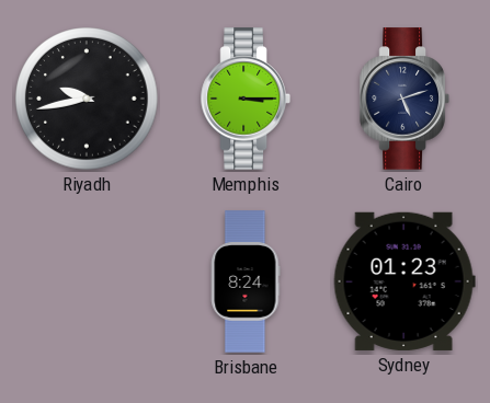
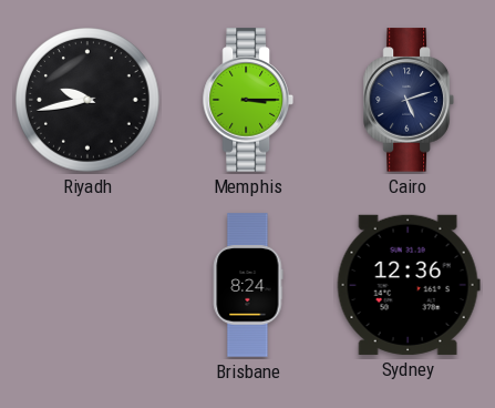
Sydney: 01:23 -> 12:36
